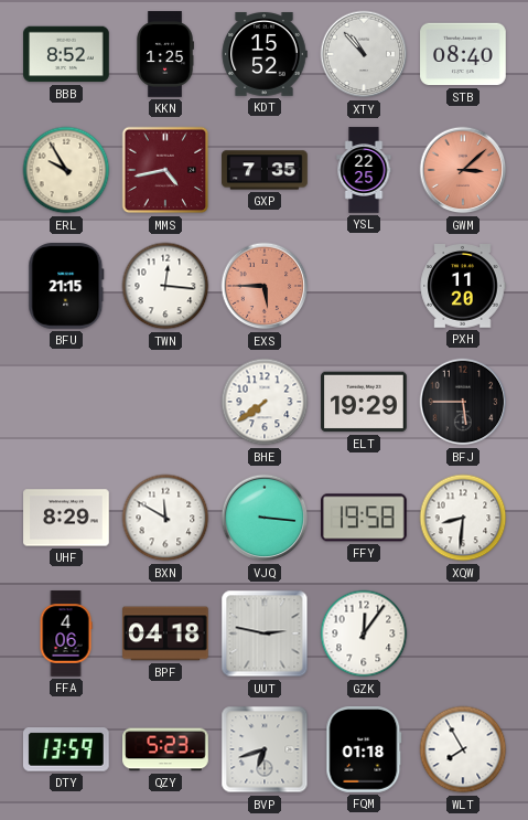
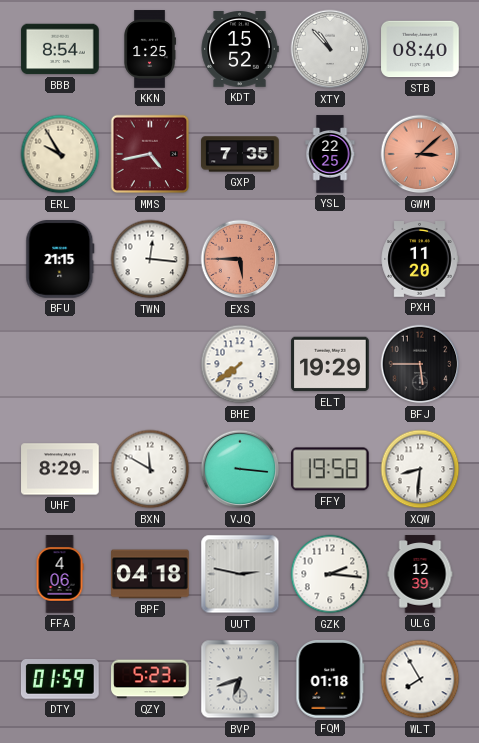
BBB: 8:52 -> 8:54
GZK: 12:06 -> 2:16
ULG: none -> 12:39
DTY: 13:59 -> 01:59
